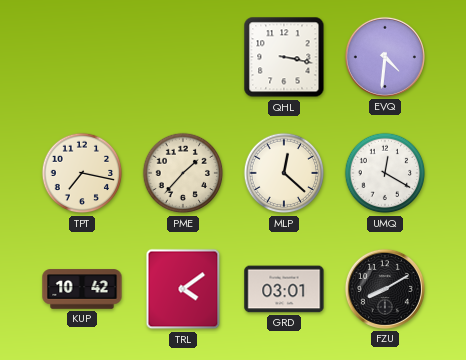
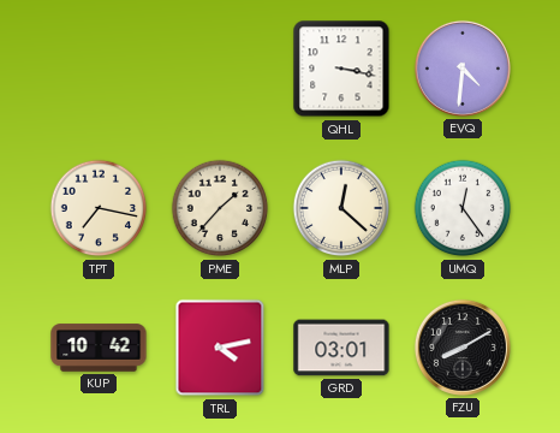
UMQ: 12:20 -> 12:24
TRL: 4:09 -> 4:13
